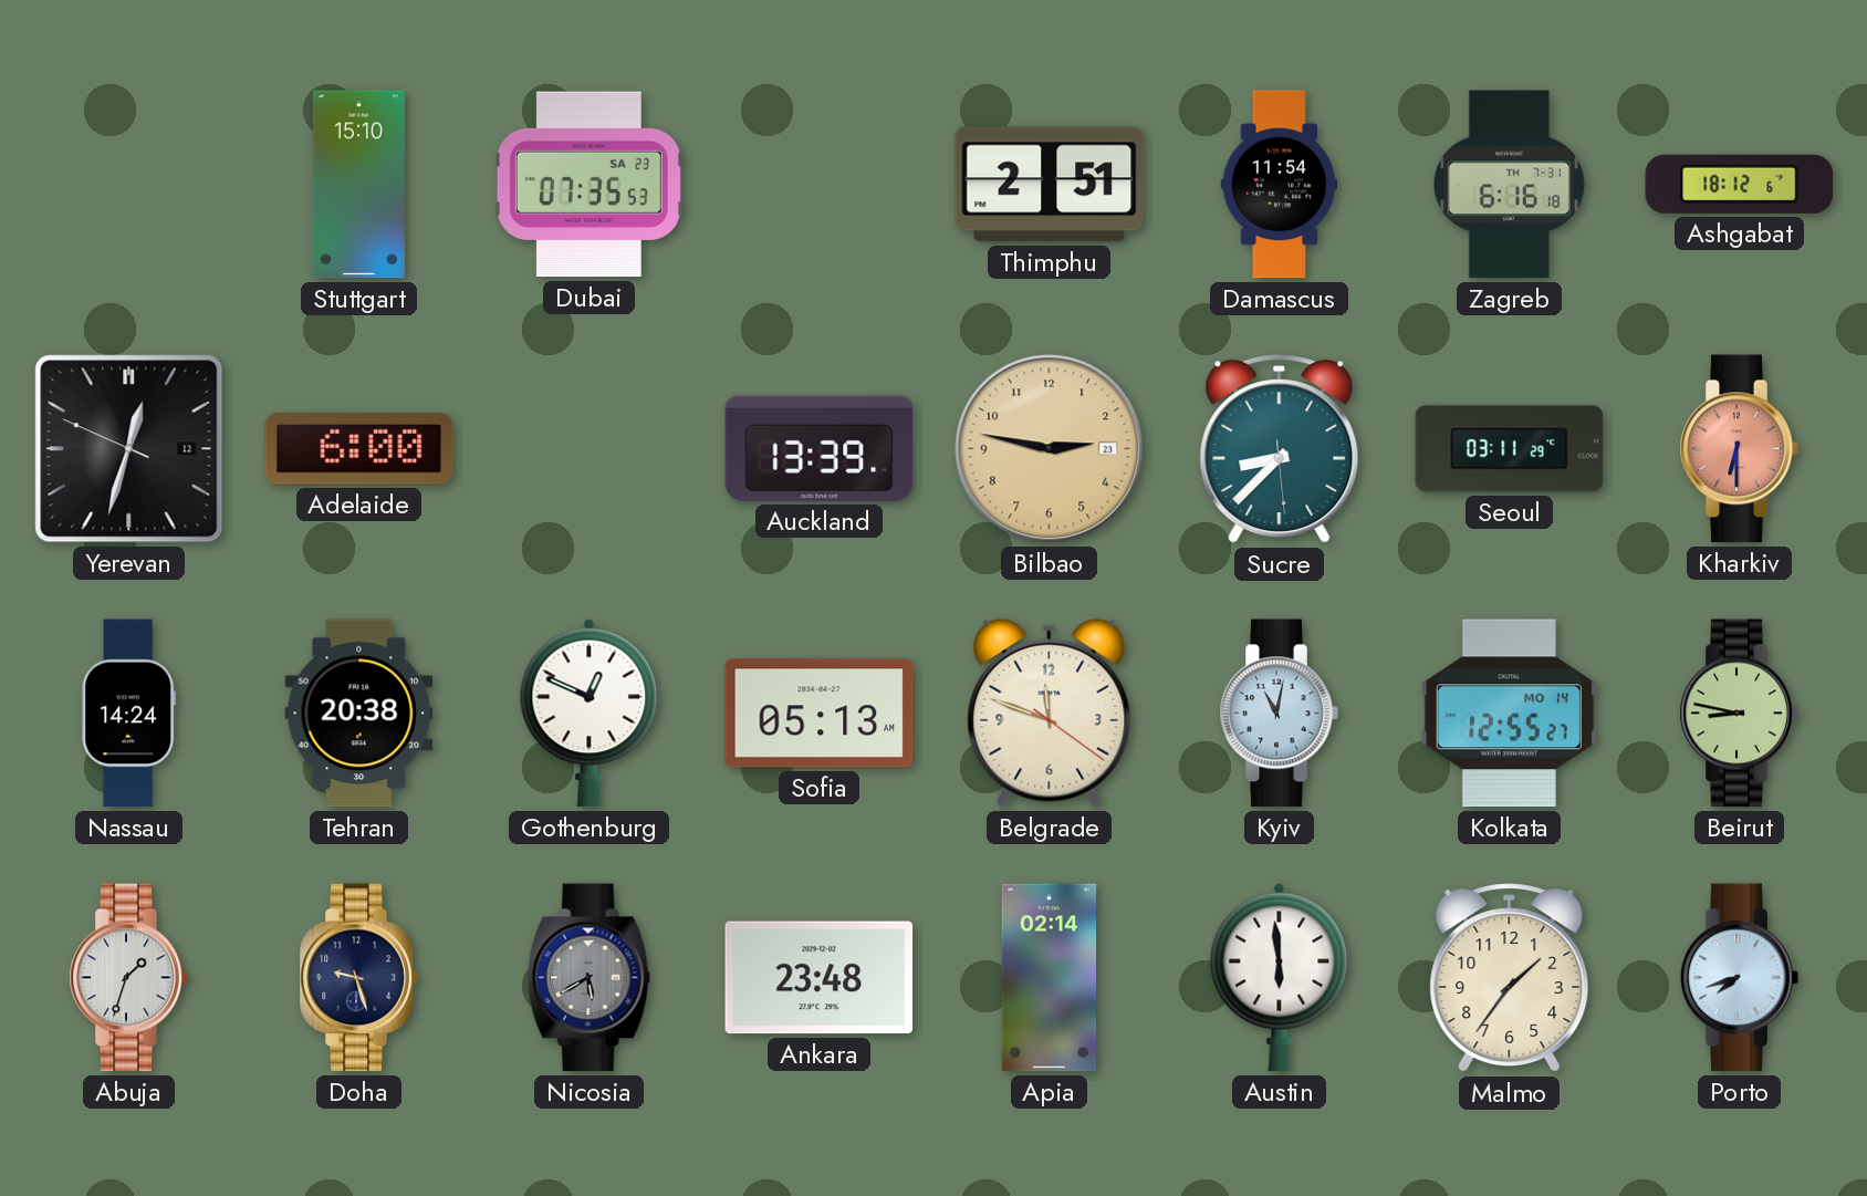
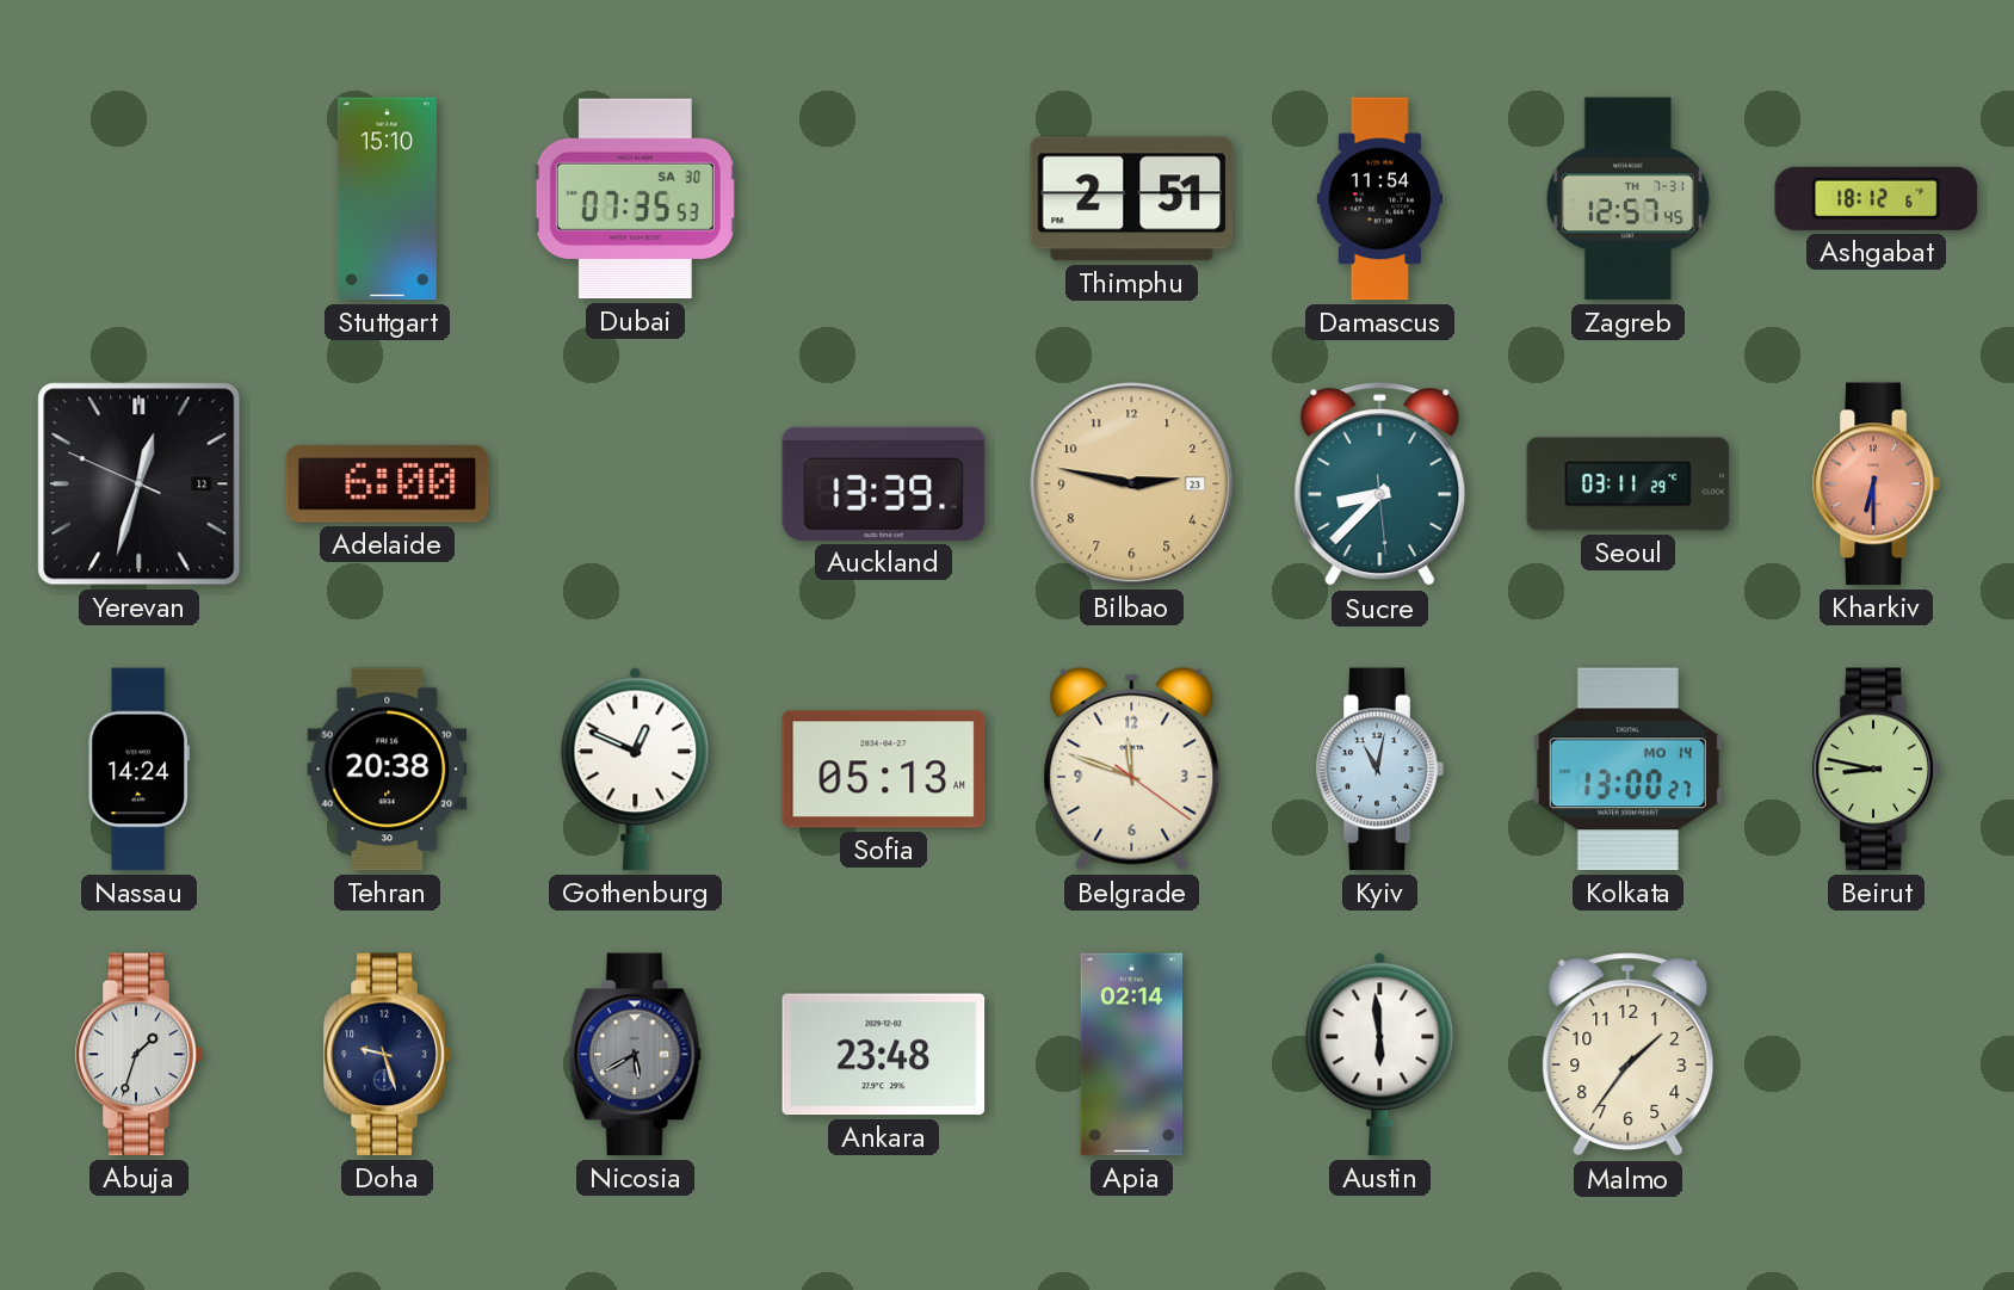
Dubai date: SA 23 -> SA 30
Zagreb: 6:16 -> 12:57
Kolkata: 12:55 -> 13:00
Porto: 7:42 -> none
